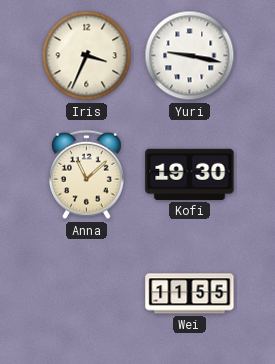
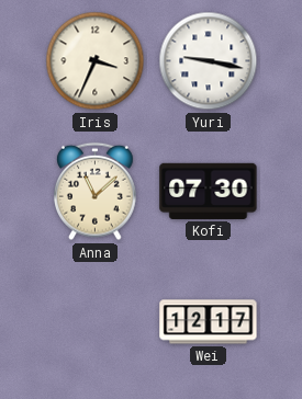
Kofi: 19:30 -> 07:30
Wei: 11:55 -> 12:17
